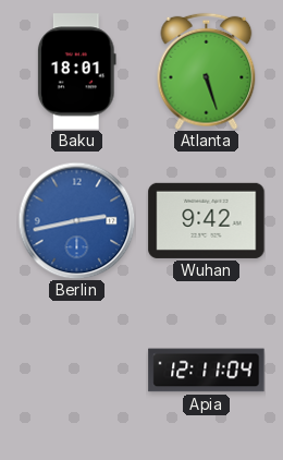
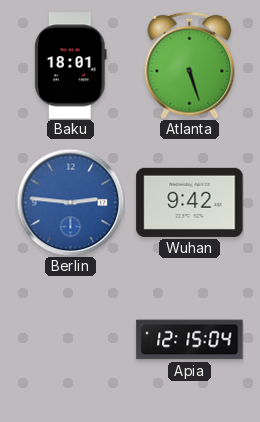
Berlin: 2:43 -> 2:46
Apia: 12:11 -> 12:15
